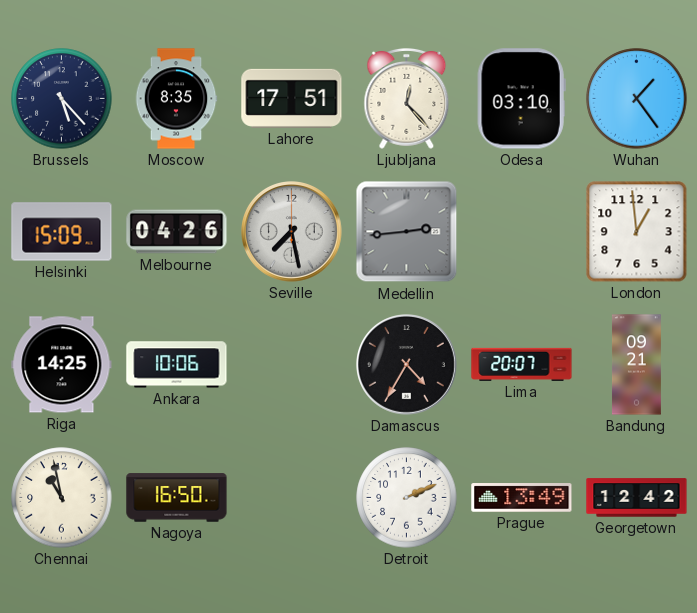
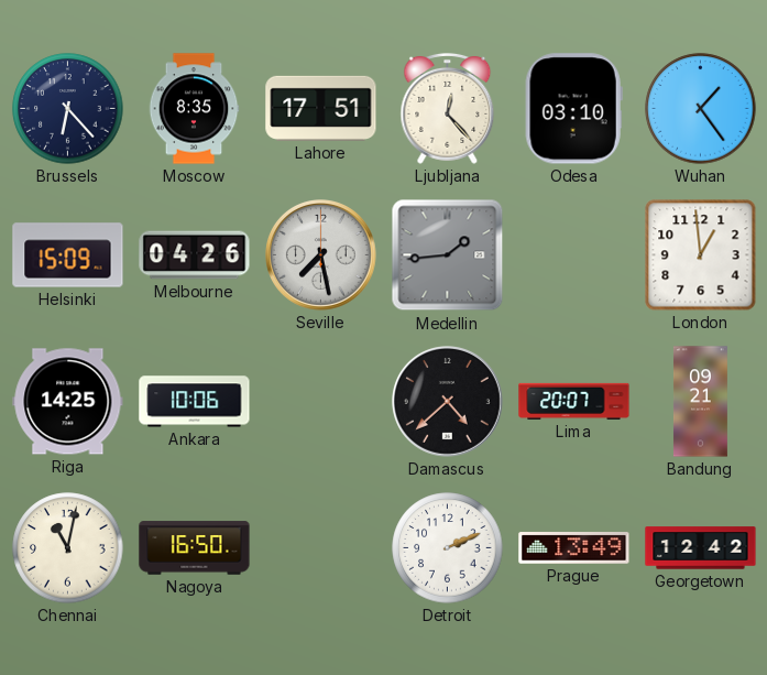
Brussels: 5:23 -> 6:23
Medellin: 2:44 -> 1:44
Damascus: 4:35 -> 4:38
Chennai: 10:58 -> 11:02
